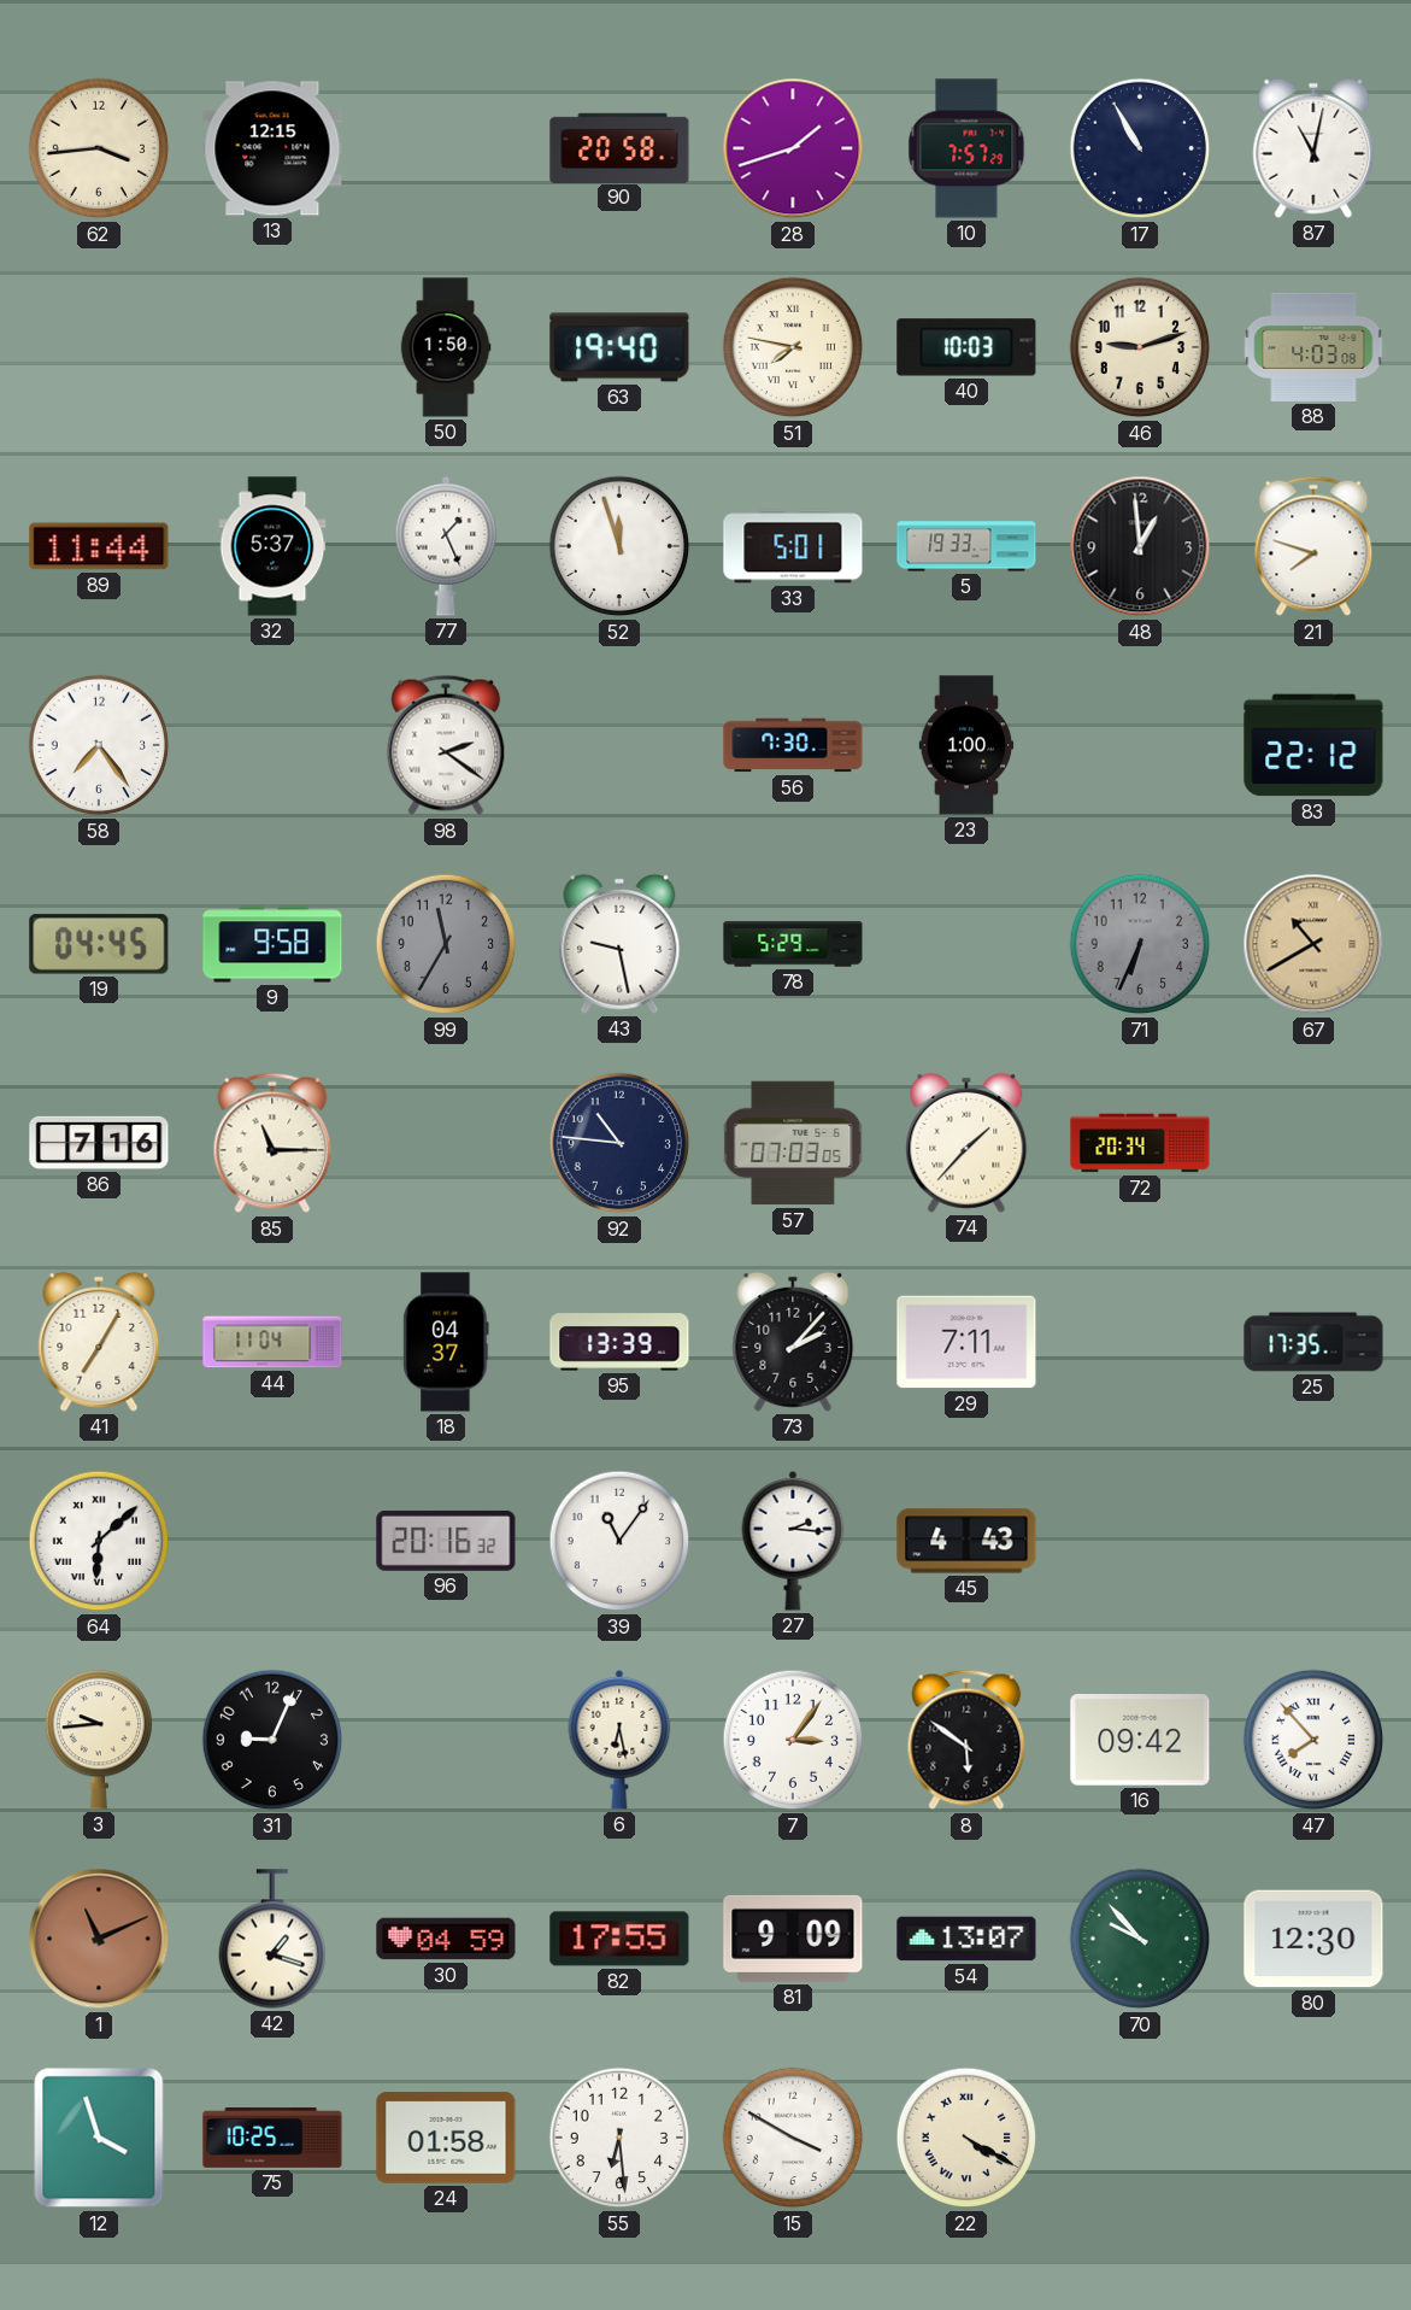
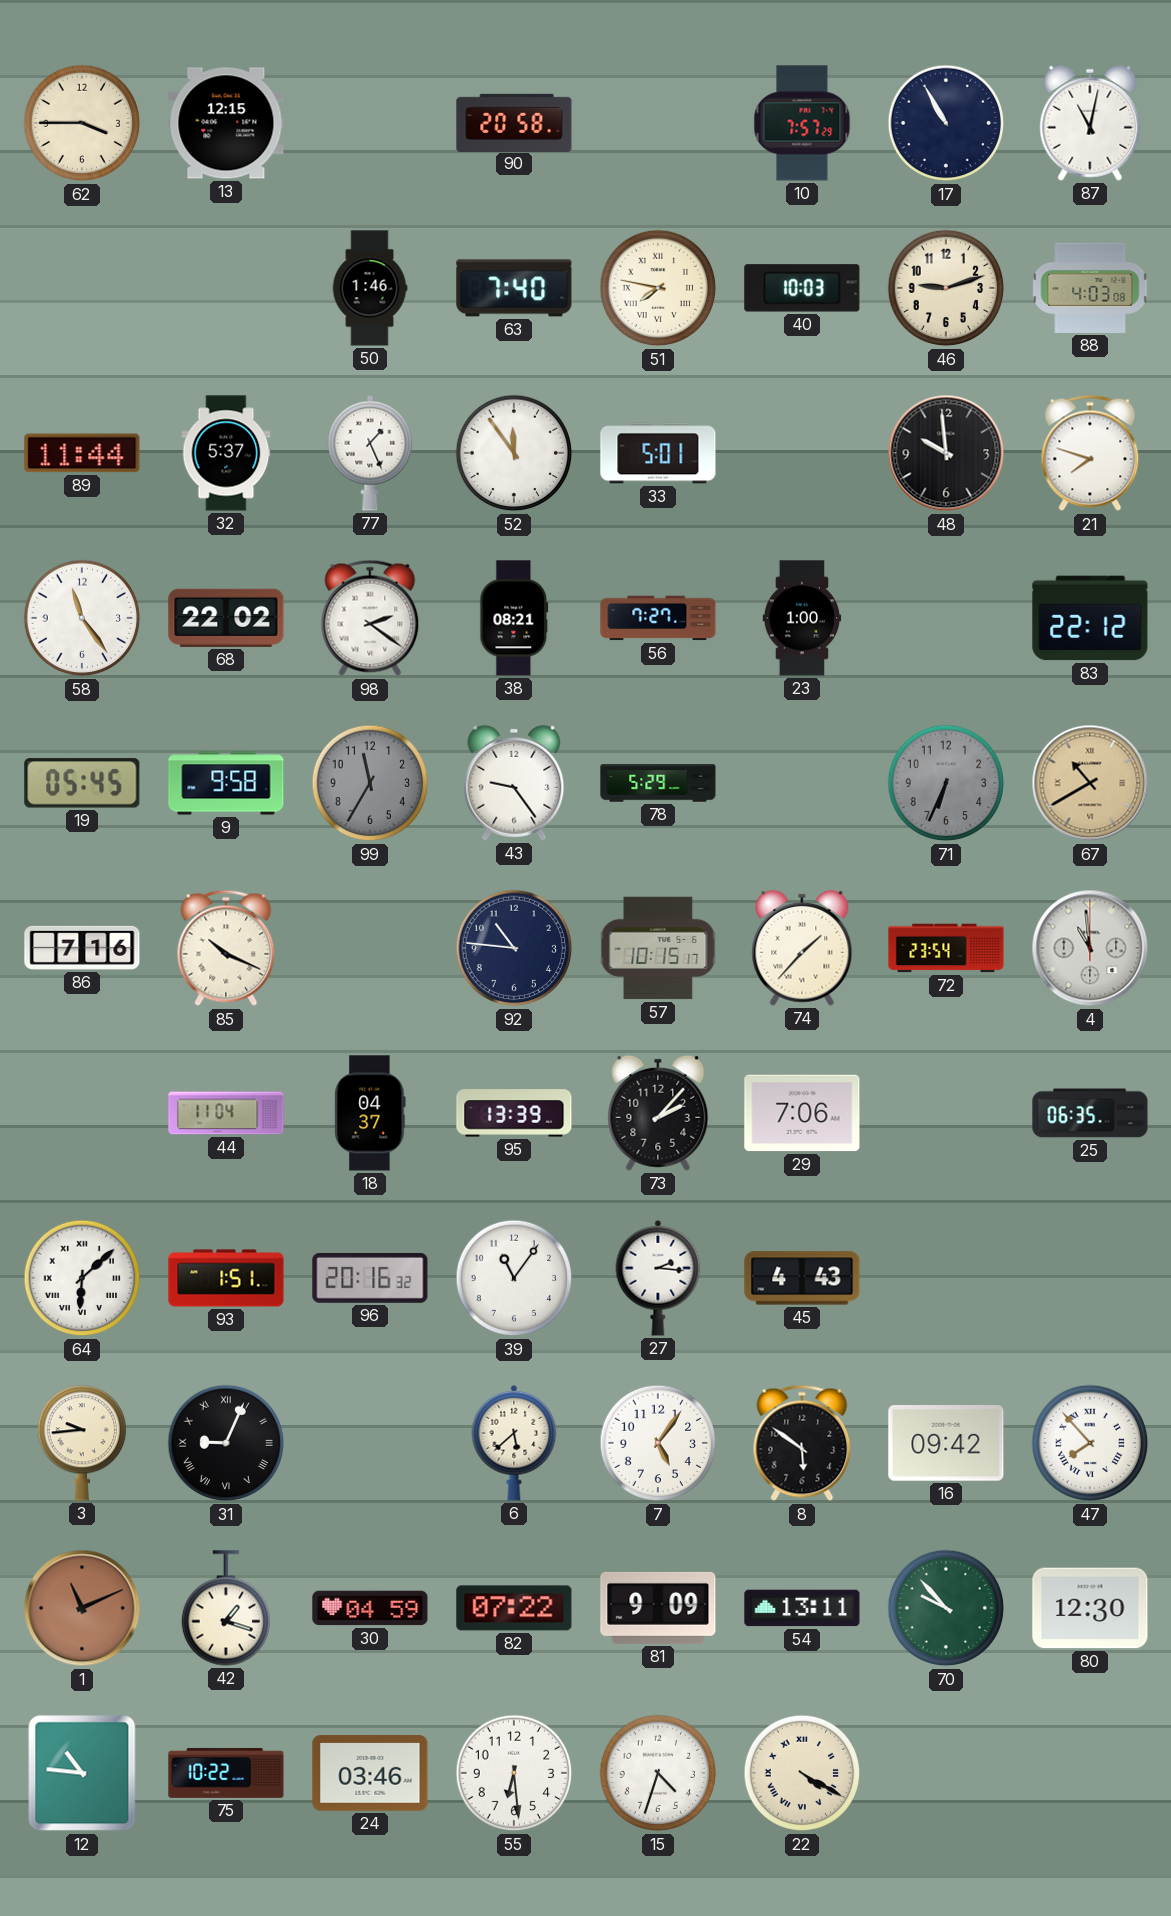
62: 3:44 -> 3:45
28: 1:42 -> none
50: 1:50 -> 1:46
63: 19:40 -> 7:40
52: 11:57 -> 11:54
5: 19:33 -> none
48: 12:59 -> 9:59
58: 7:24 -> 11:24
68: none -> 22:02
38: none -> 08:21
56: 7:30 -> 7:27
19: 04:45 -> 05:45
43: 9:28 -> 9:24
85: 11:15 -> 10:19
57: 07:03 -> 10:15
72: 20:34 -> 23:54
4: none -> 10:59
41: 7:05 -> none
29: 7:11 -> 7:06
25: 17:35 -> 06:35
93: none -> 1:51
31 numerals: Arabic -> Roman
6: 6:28 -> 5:38
7: 3:06 -> 5:06
82: 17:55 -> 07:22
54: 13:07 -> 13:11
12: 3:57 -> 10:46
75: 10:25 -> 10:22
24: 01:58 -> 03:46
15: 3:50 -> 4:33
